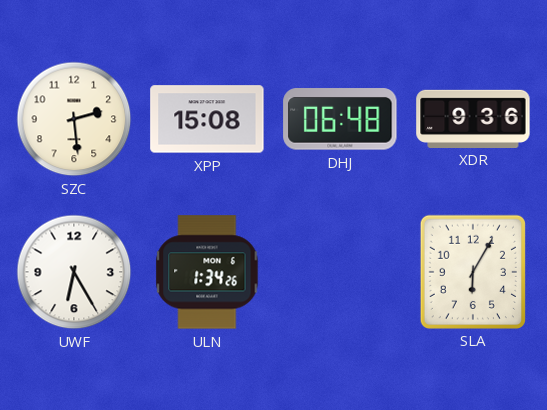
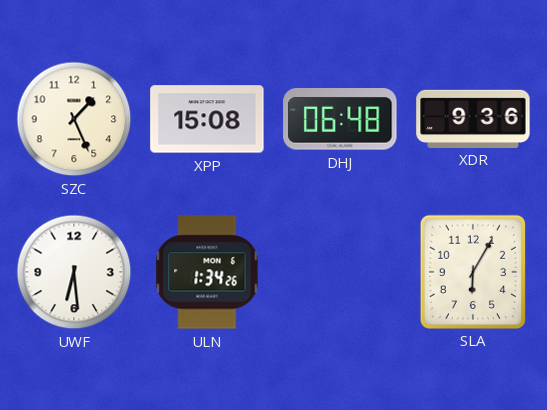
SZC: 2:29 -> 1:26
UWF: 6:25 -> 6:29
